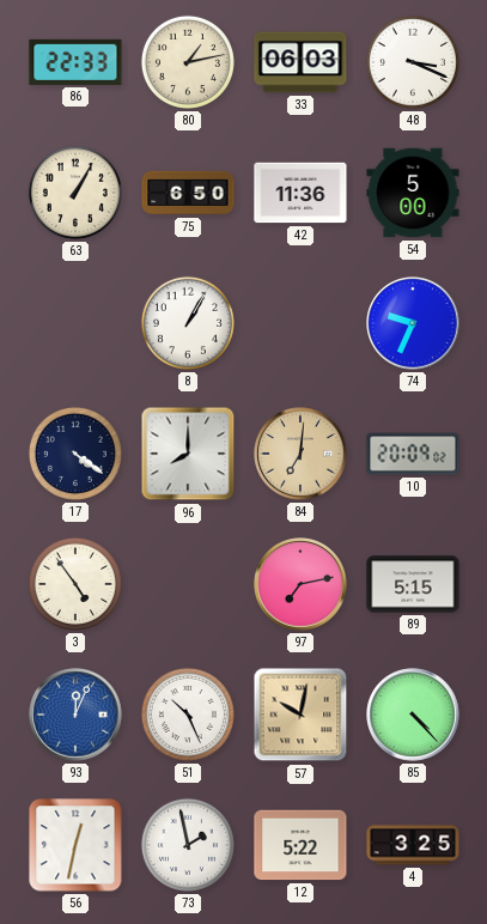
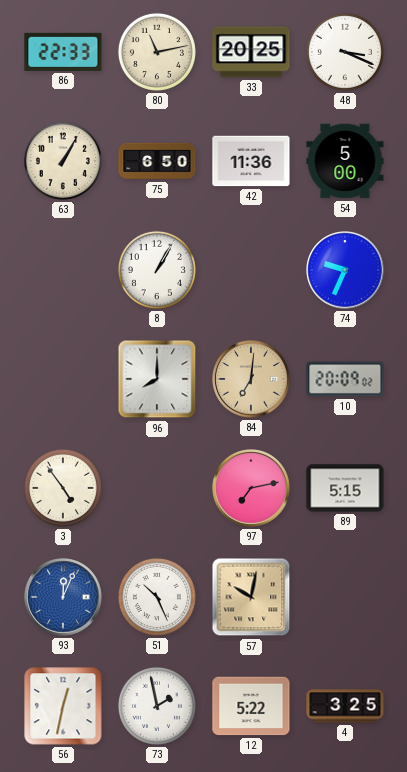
80: 1:13 -> 11:13
33: 06:03 -> 20:25
17: 4:21 -> none
85: 4:23 -> none
